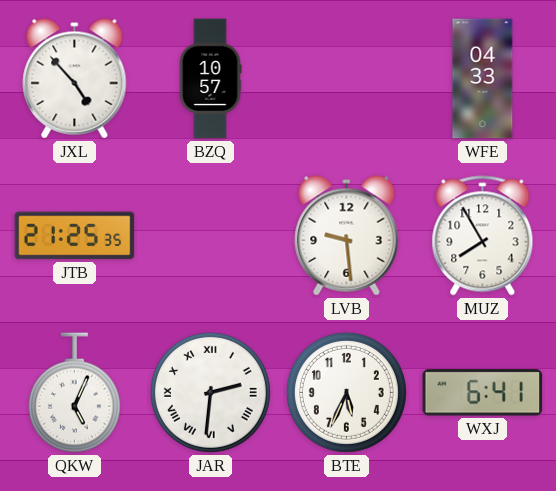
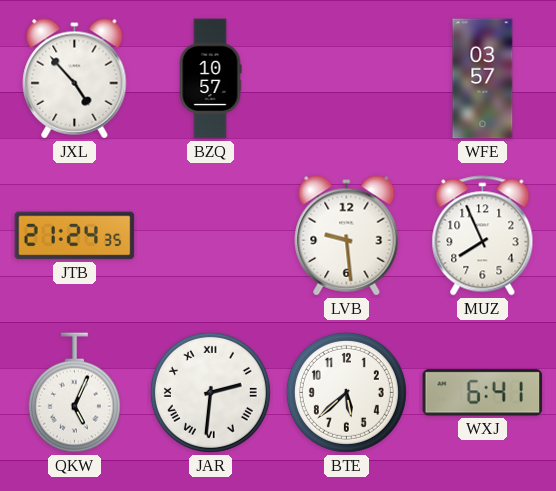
WFE: 04:33 -> 03:57
JTB: 21:25 -> 21:24
MUZ: 7:55 -> 7:56
BTE: 5:34 -> 5:38
